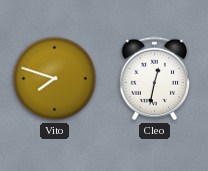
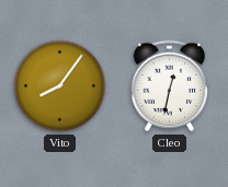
Vito: 7:48 -> 8:06
